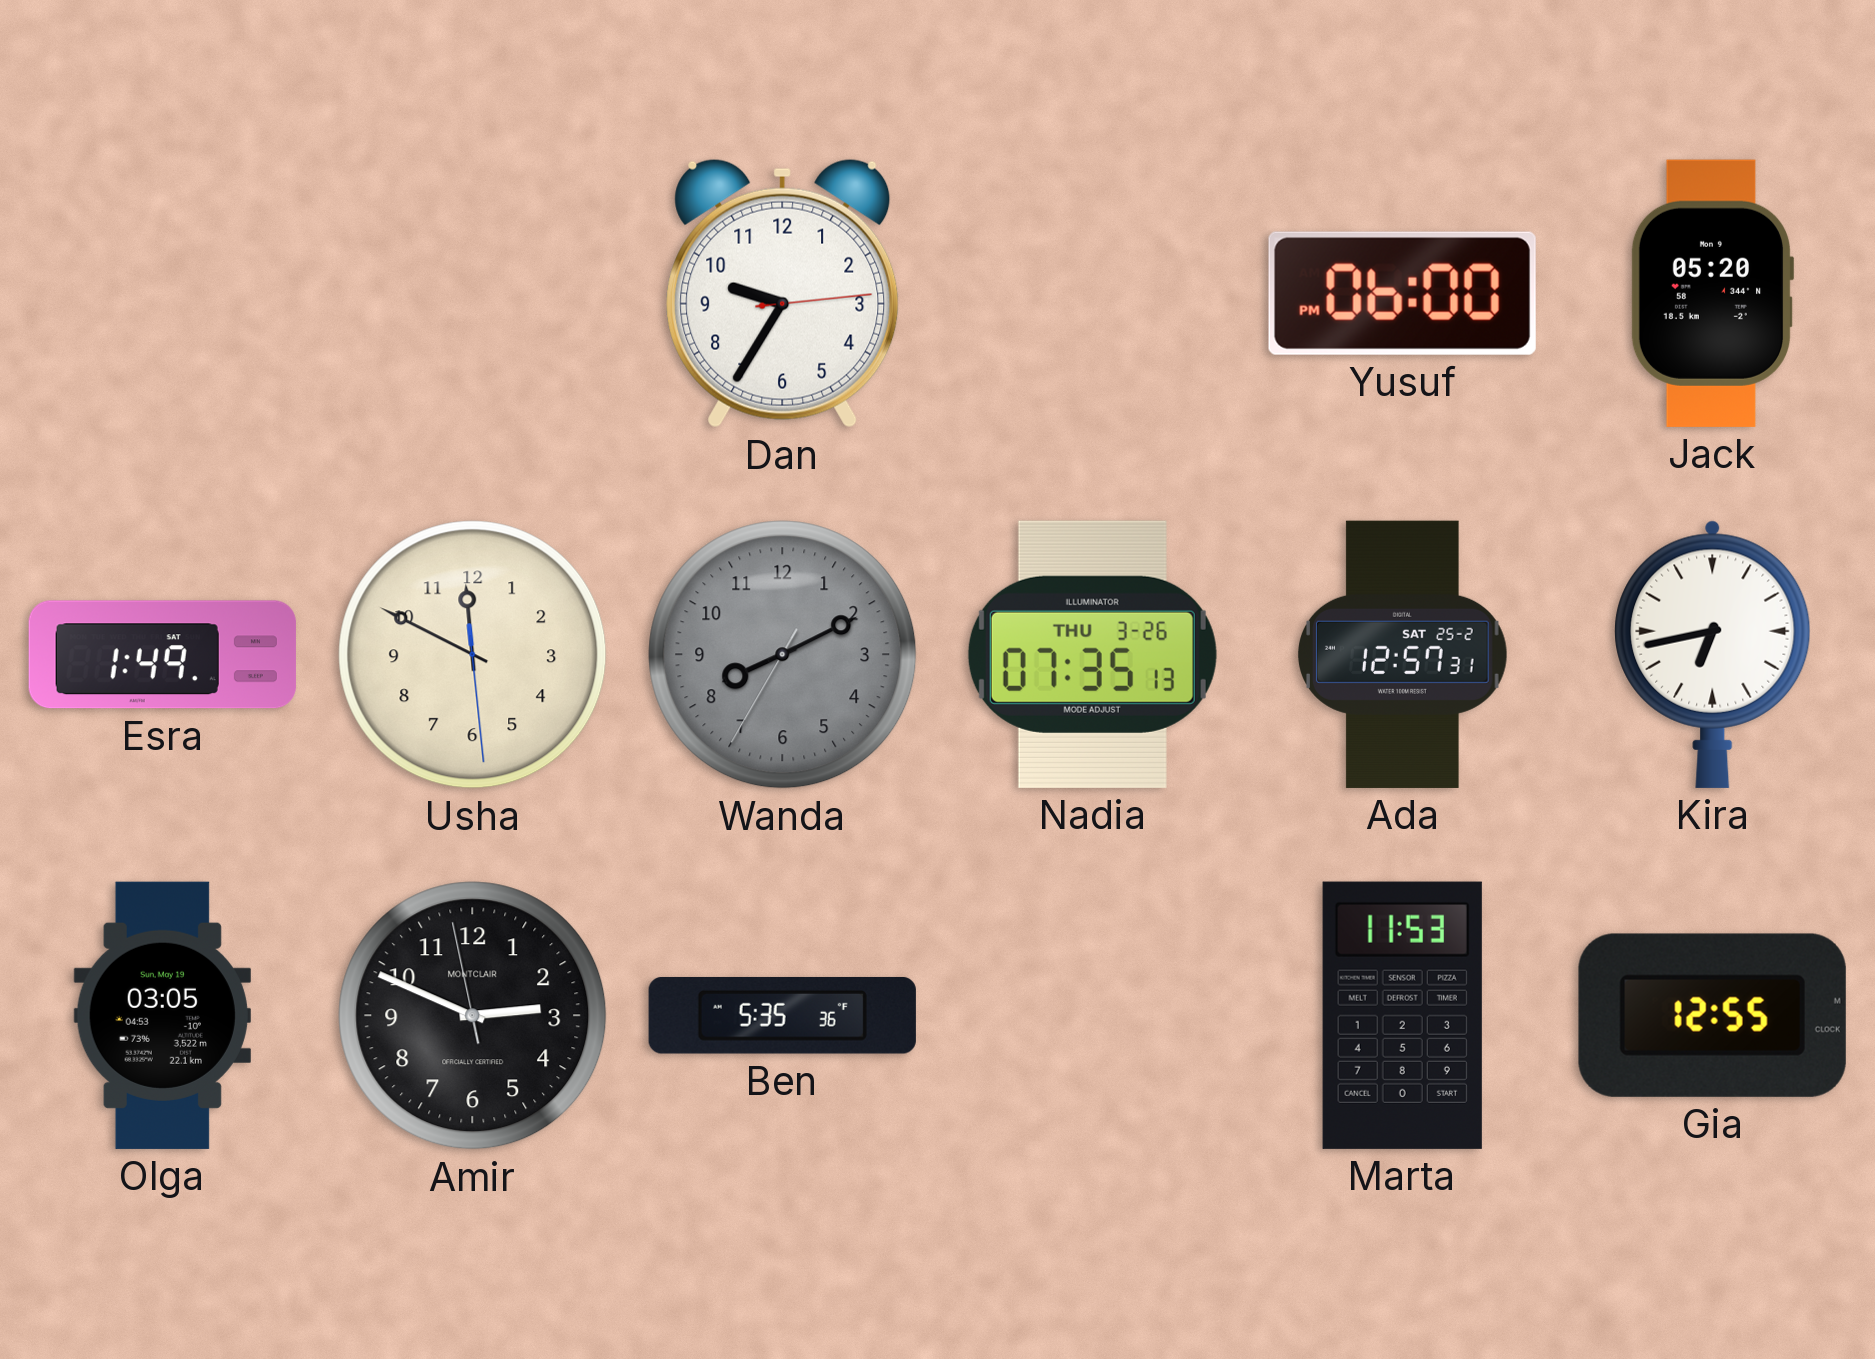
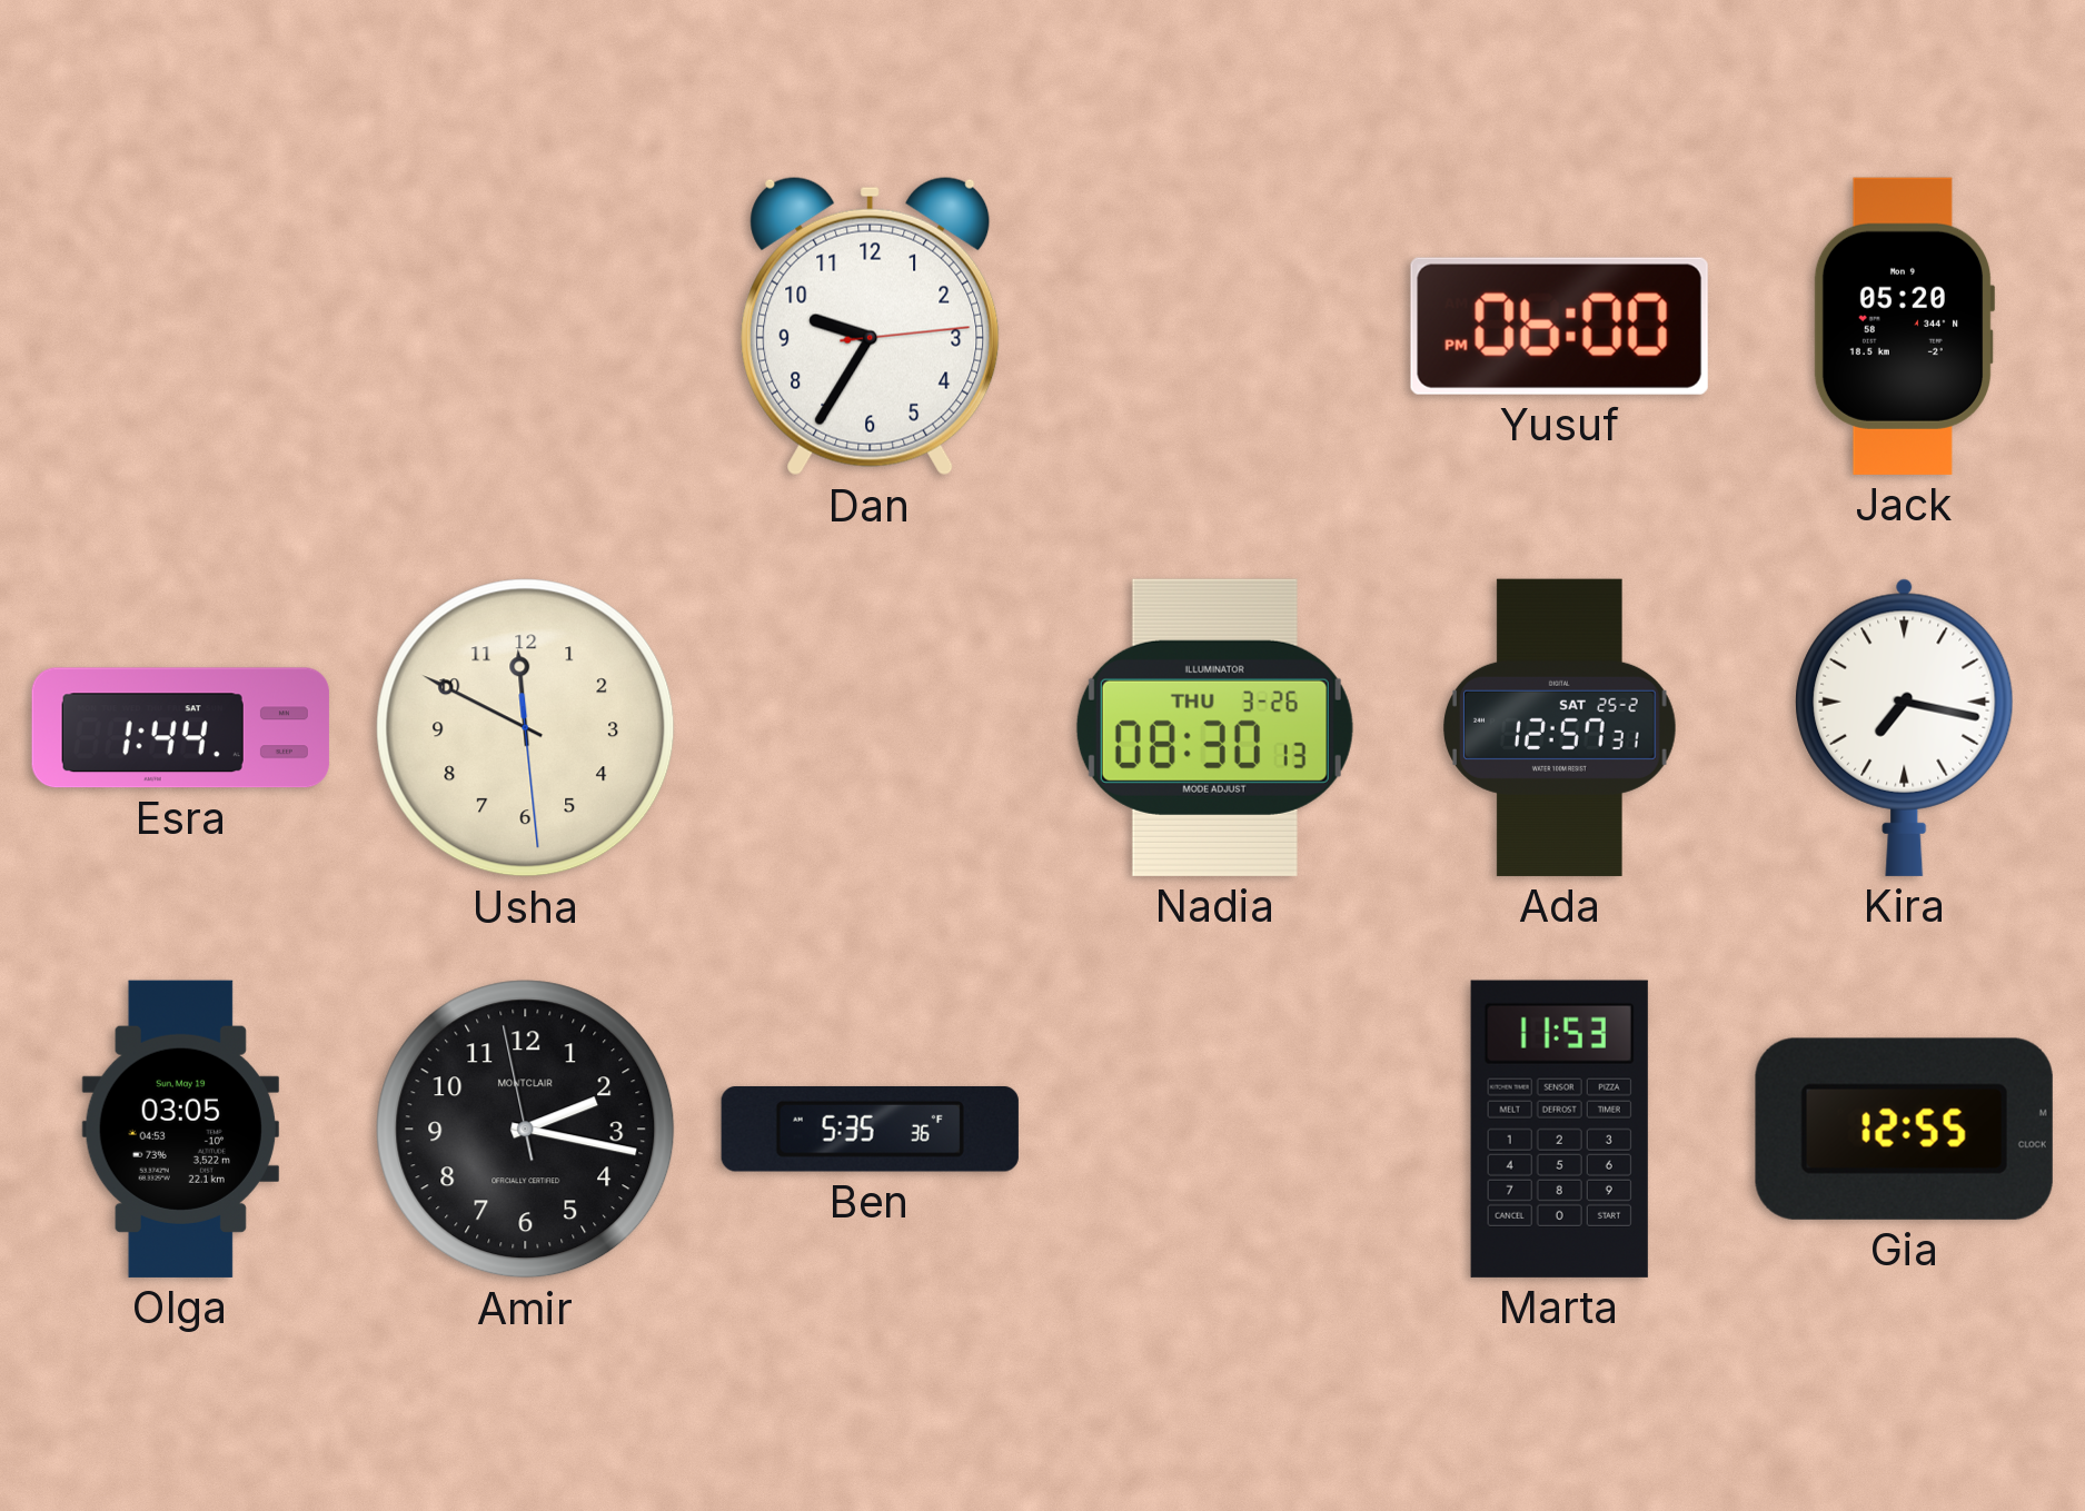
Esra: 1:49 -> 1:44
Wanda: 8:10 -> none
Nadia: 07:35 -> 08:30
Kira: 6:43 -> 7:17
Amir: 2:48 -> 2:16
